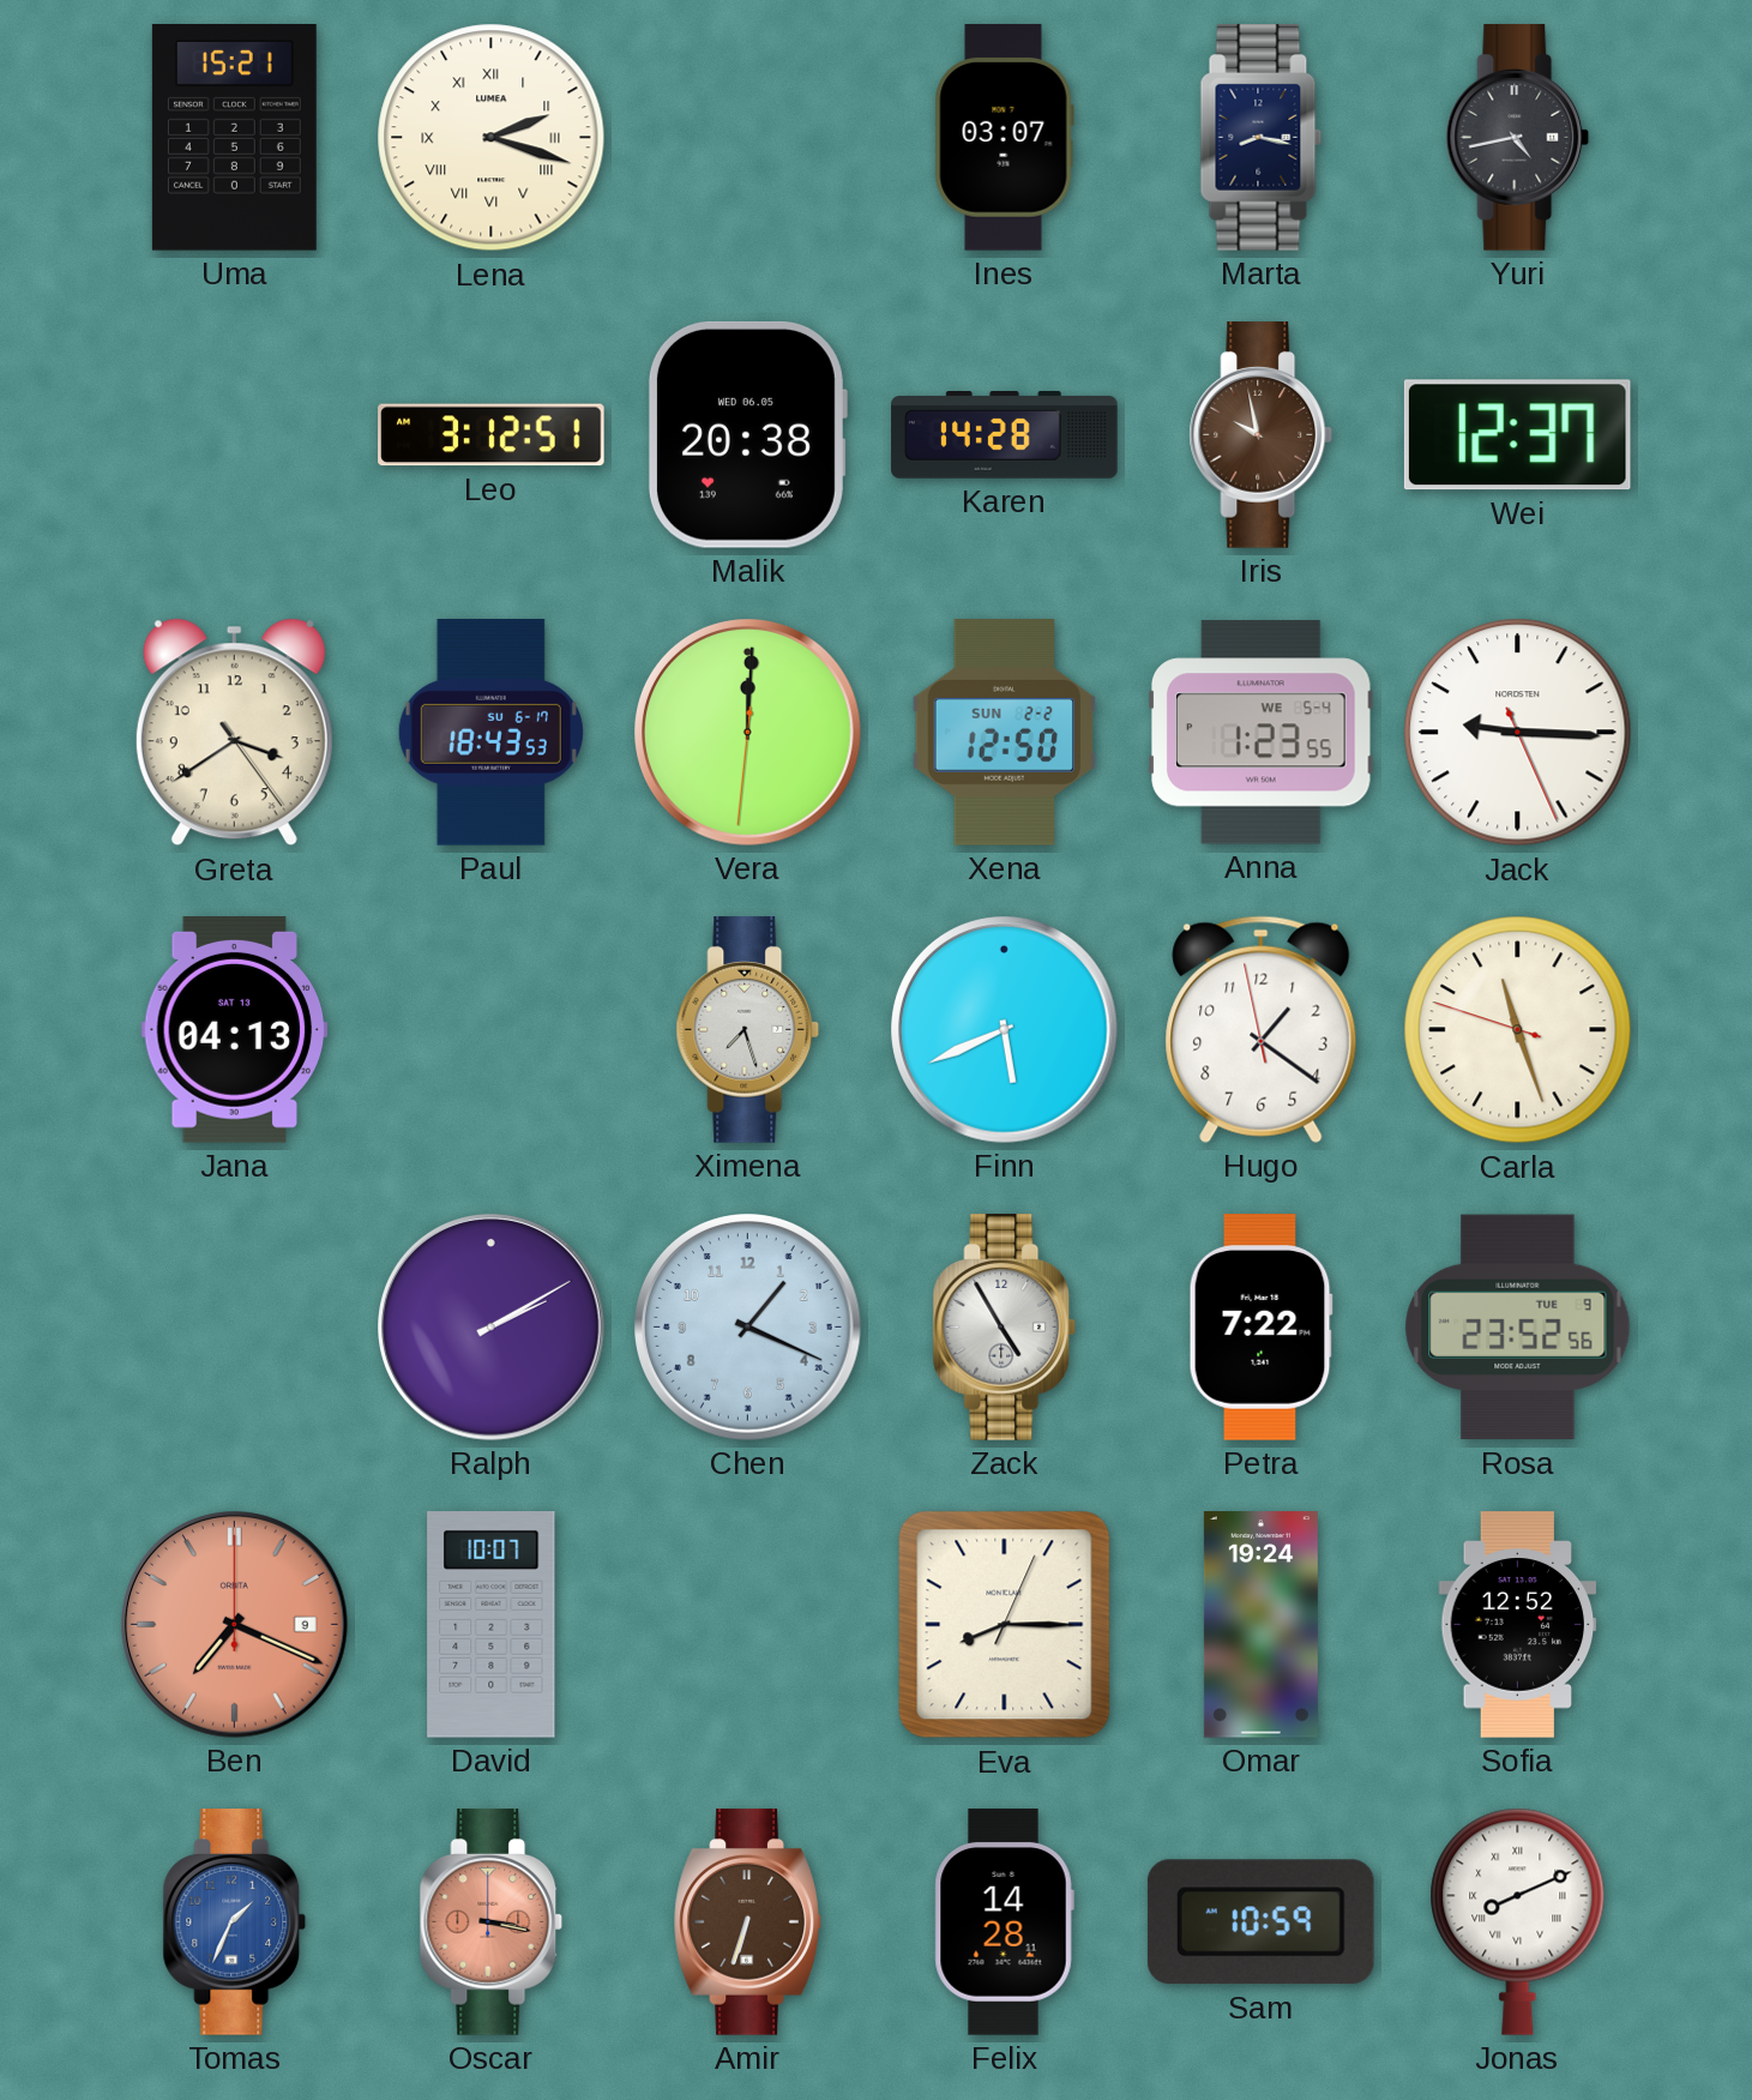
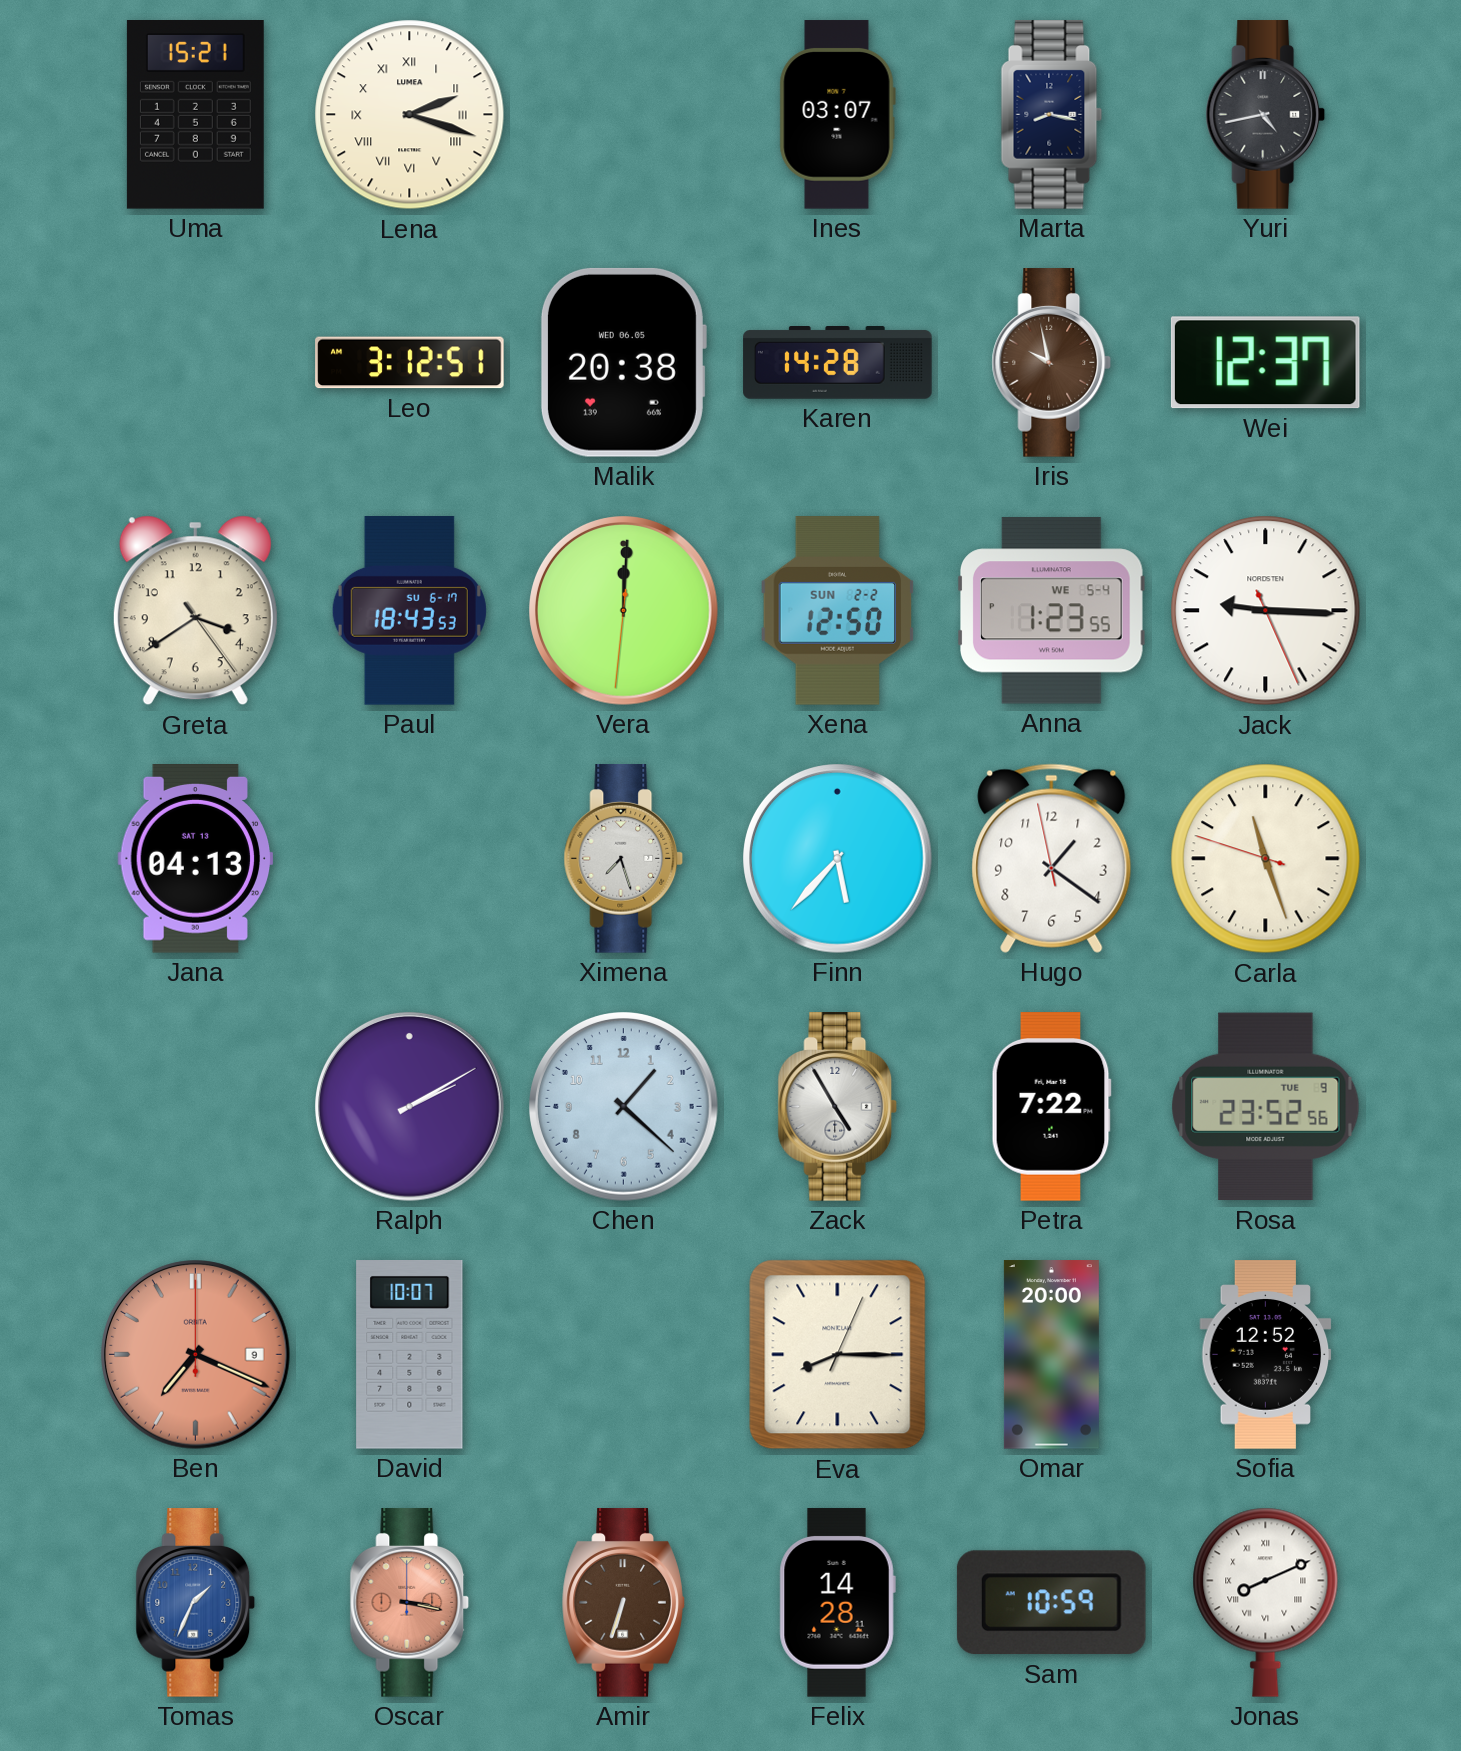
Finn: 5:41 -> 5:37
Chen: 1:19 -> 1:22
Omar: 19:24 -> 20:00
